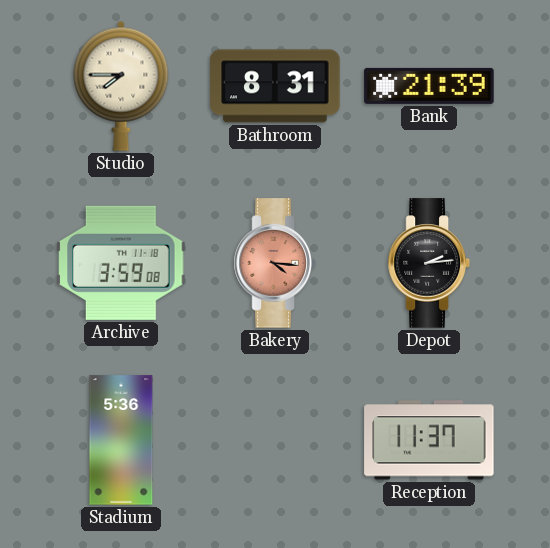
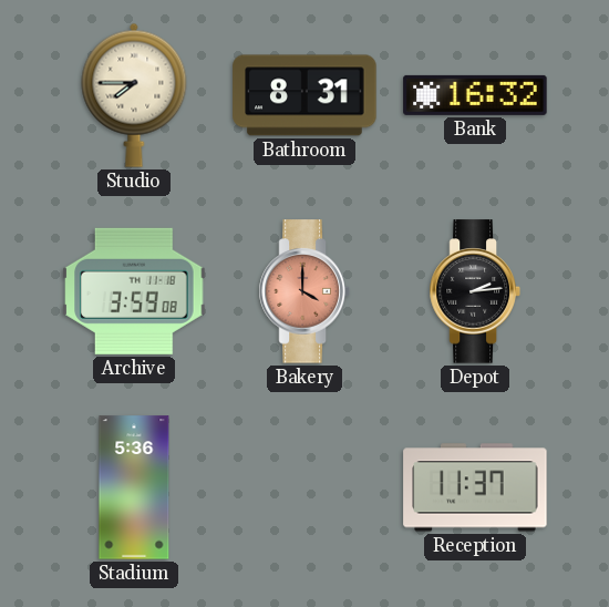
Bank: 21:39 -> 16:32
Bakery: 4:16 -> 4:00
